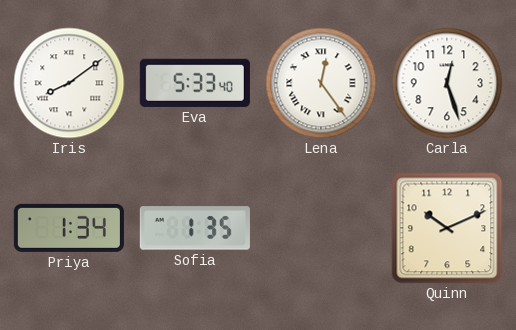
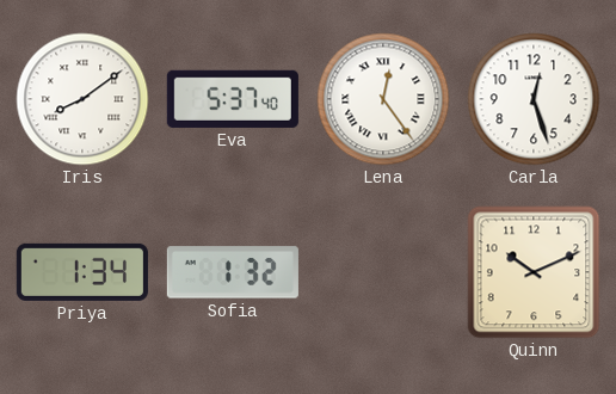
Eva: 5:33 -> 5:37
Sofia: 1:35 -> 1:32
